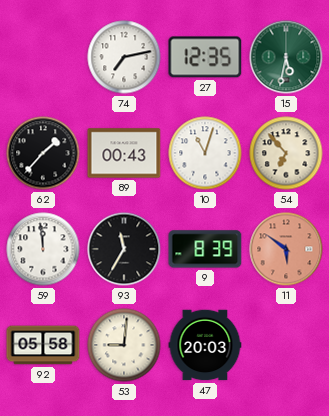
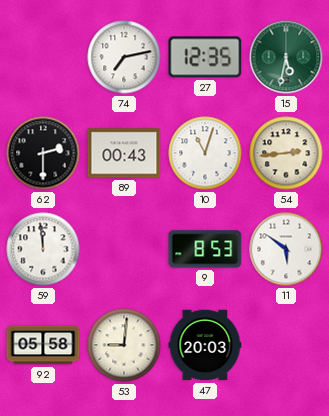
62: 1:37 -> 2:30
54: 6:53 -> 2:44
93: 11:35 -> none
9: 8:39 -> 8:53
11 dial: salmon -> white
